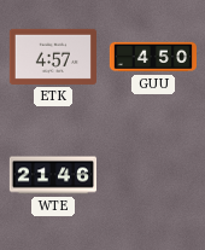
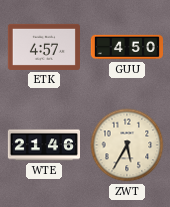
ZWT: none -> 5:35
